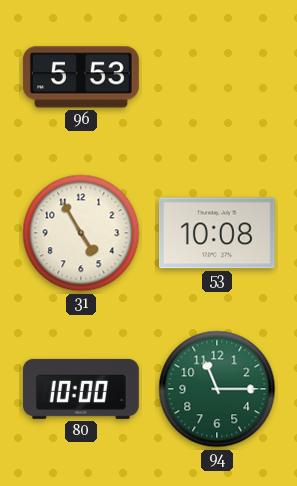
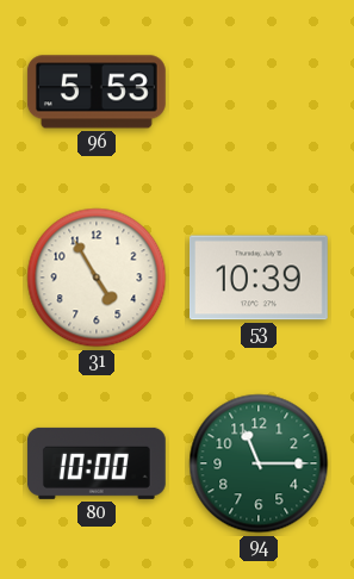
53: 10:08 -> 10:39
